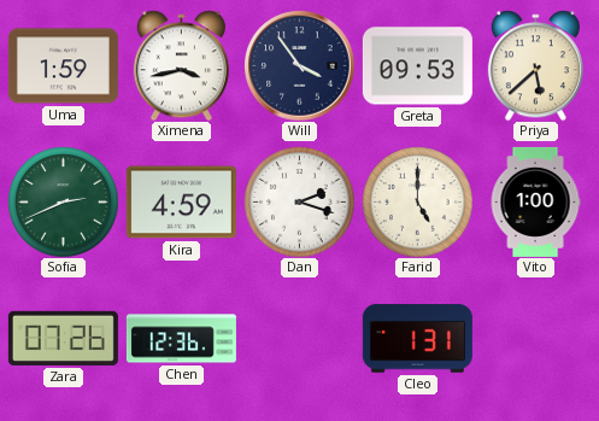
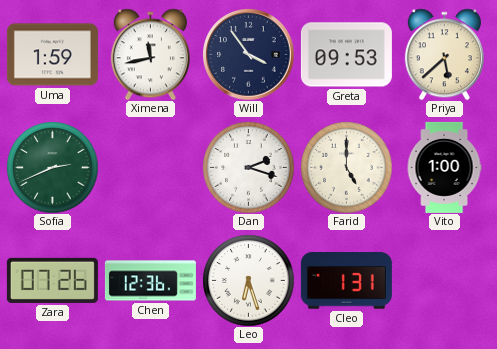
Ximena: 3:43 -> 11:43
Kira: 4:59 -> none
Leo: none -> 6:27
